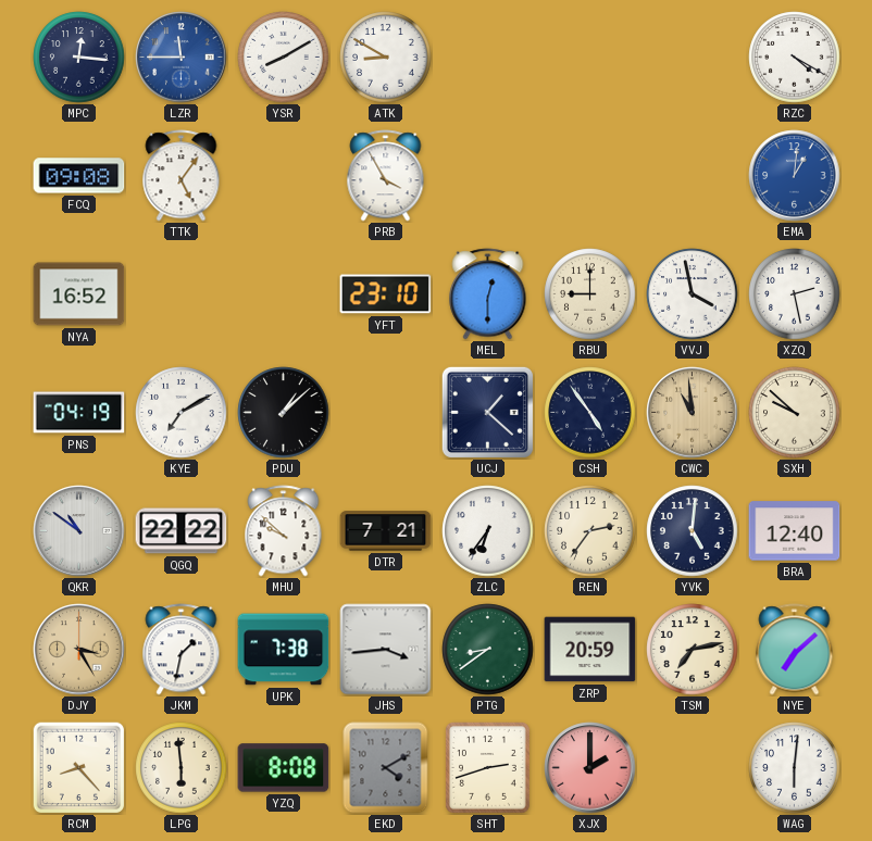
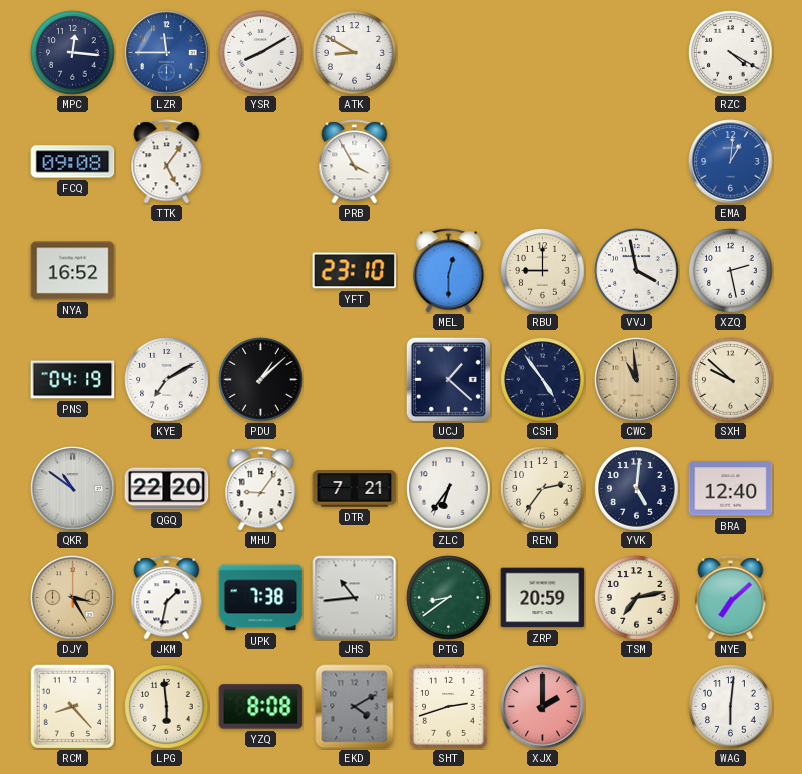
QGQ: 22:22 -> 22:20
MHU: 9:52 -> 9:06
JHS: 3:44 -> 10:44
